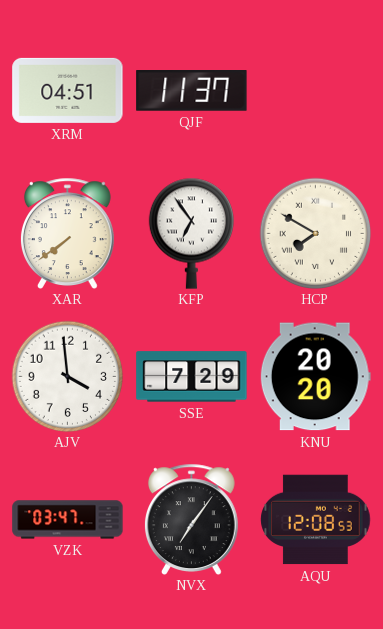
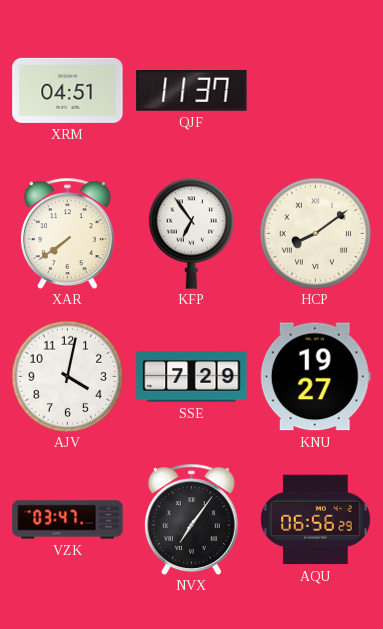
HCP: 7:50 -> 8:09
AJV: 3:59 -> 4:02
KNU: 20:20 -> 19:27
AQU: 12:08 -> 06:56
